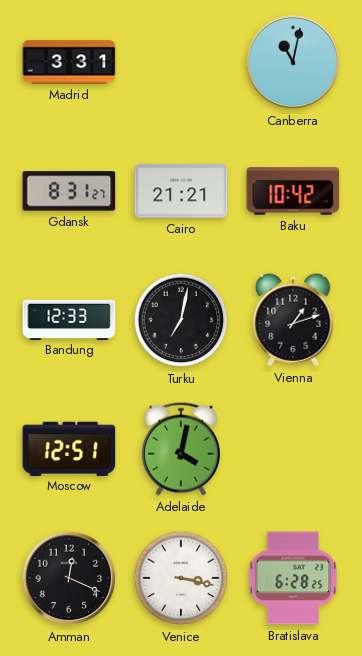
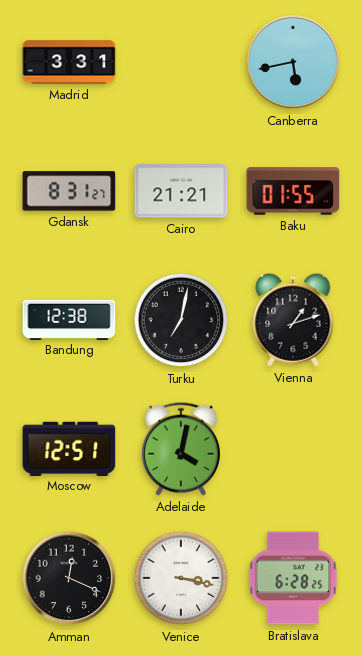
Canberra: 11:02 -> 5:43
Baku: 10:42 -> 01:55
Bandung: 12:33 -> 12:38
